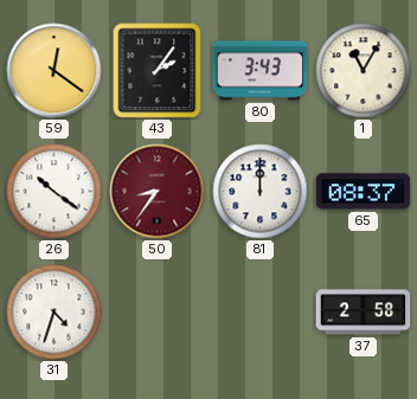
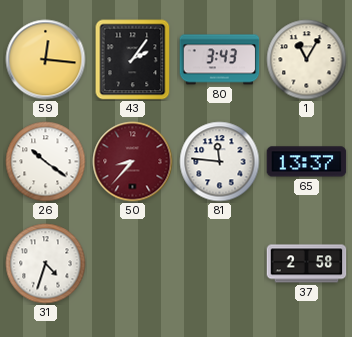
59: 12:21 -> 12:16
50: 8:36 -> 8:37
81: 12:00 -> 11:46
65: 08:37 -> 13:37
